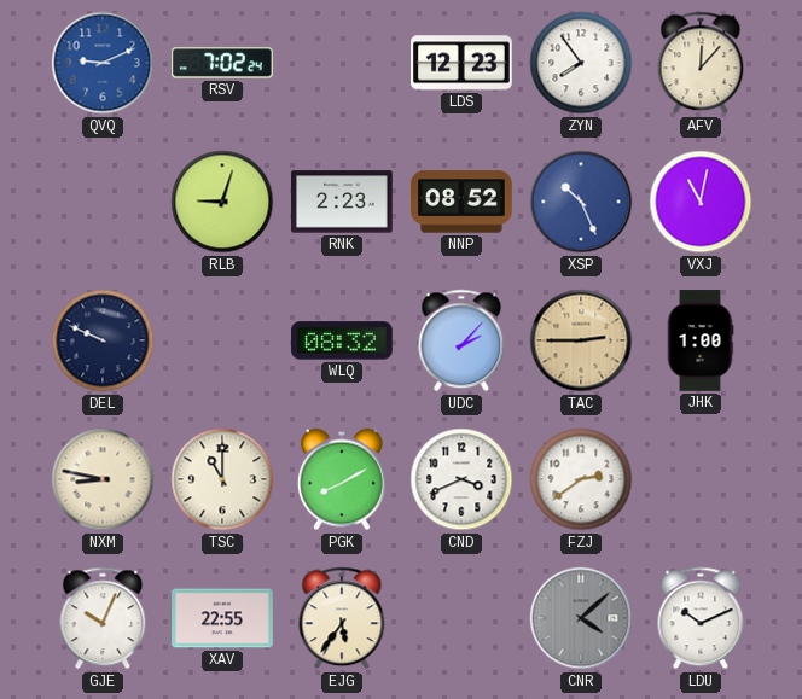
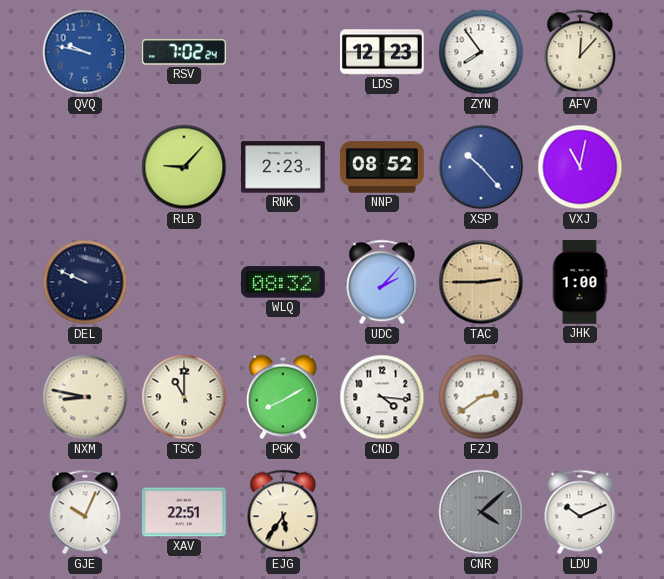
QVQ: 9:11 -> 9:47
RLB: 9:03 -> 9:07
XSP: 10:26 -> 10:23
CND: 3:41 -> 4:16
XAV: 22:55 -> 22:51
